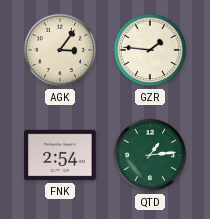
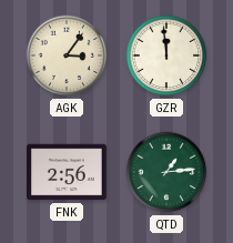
GZR: 1:46 -> 11:59
FNK: 2:54 -> 2:56
